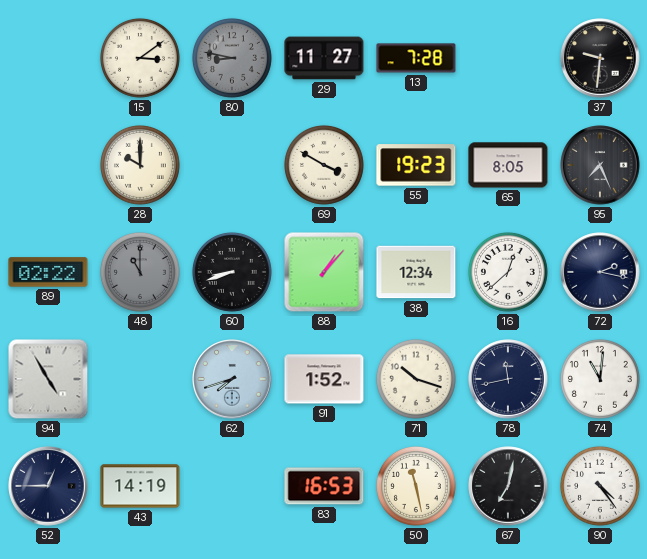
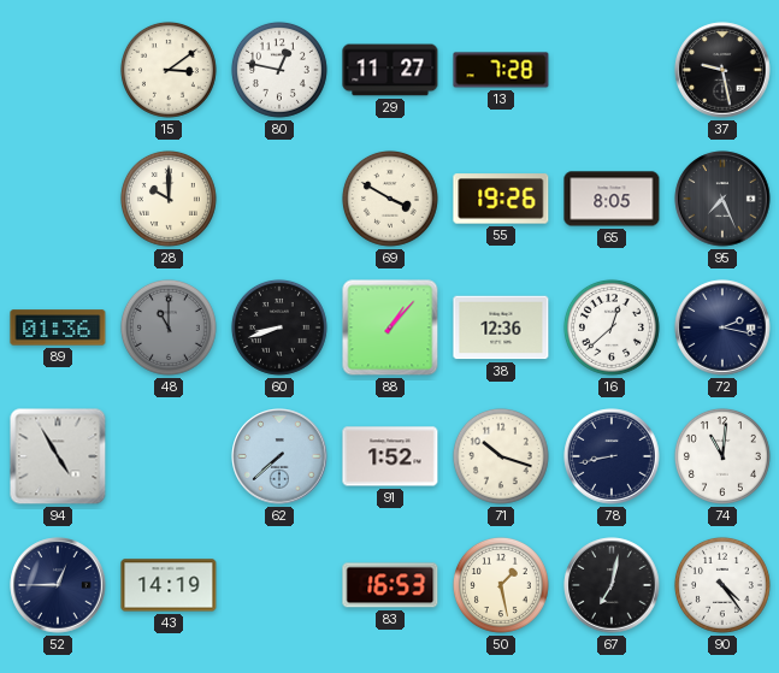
80: 8:47 -> 12:47
80 dial: grey -> white
37: 9:31 -> 9:28
55: 19:23 -> 19:26
89: 02:22 -> 01:36
38: 12:34 -> 12:36
62: 7:42 -> 7:38
78: 11:43 -> 8:43
50: 11:28 -> 1:28
